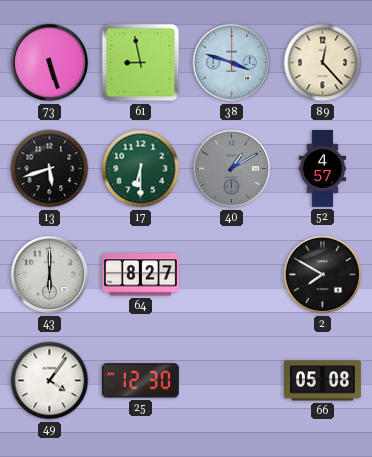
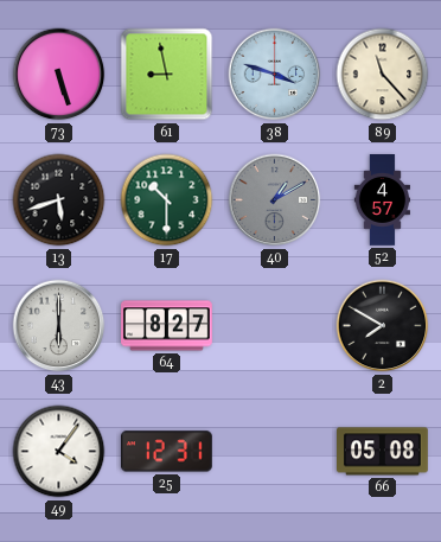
89: 12:23 -> 11:23
17: 6:30 -> 10:30
25: 12:30 -> 12:31
